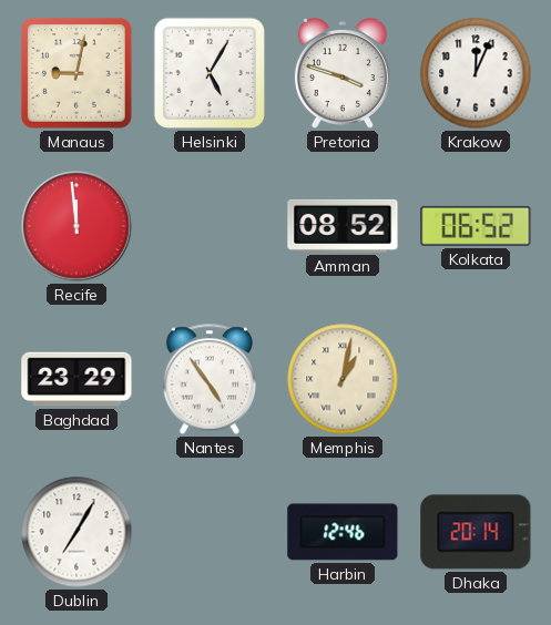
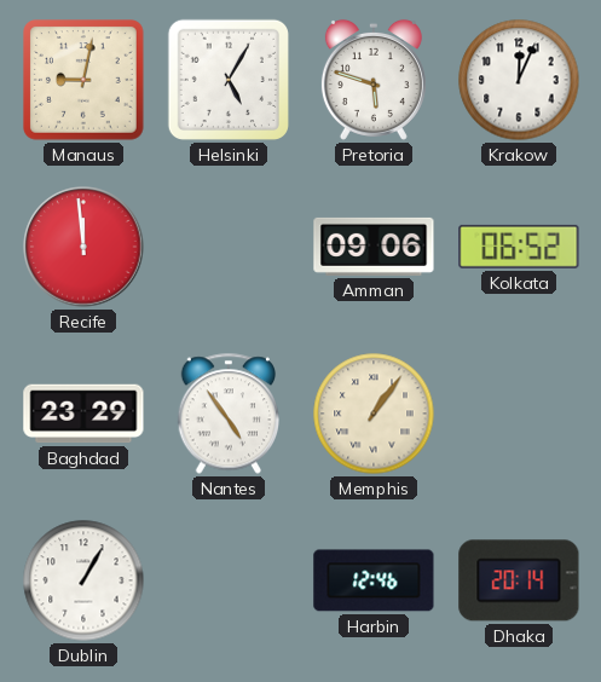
Pretoria: 3:48 -> 5:48
Amman: 08:52 -> 09:06
Memphis: 1:02 -> 1:06
Dublin: 7:05 -> 1:05
